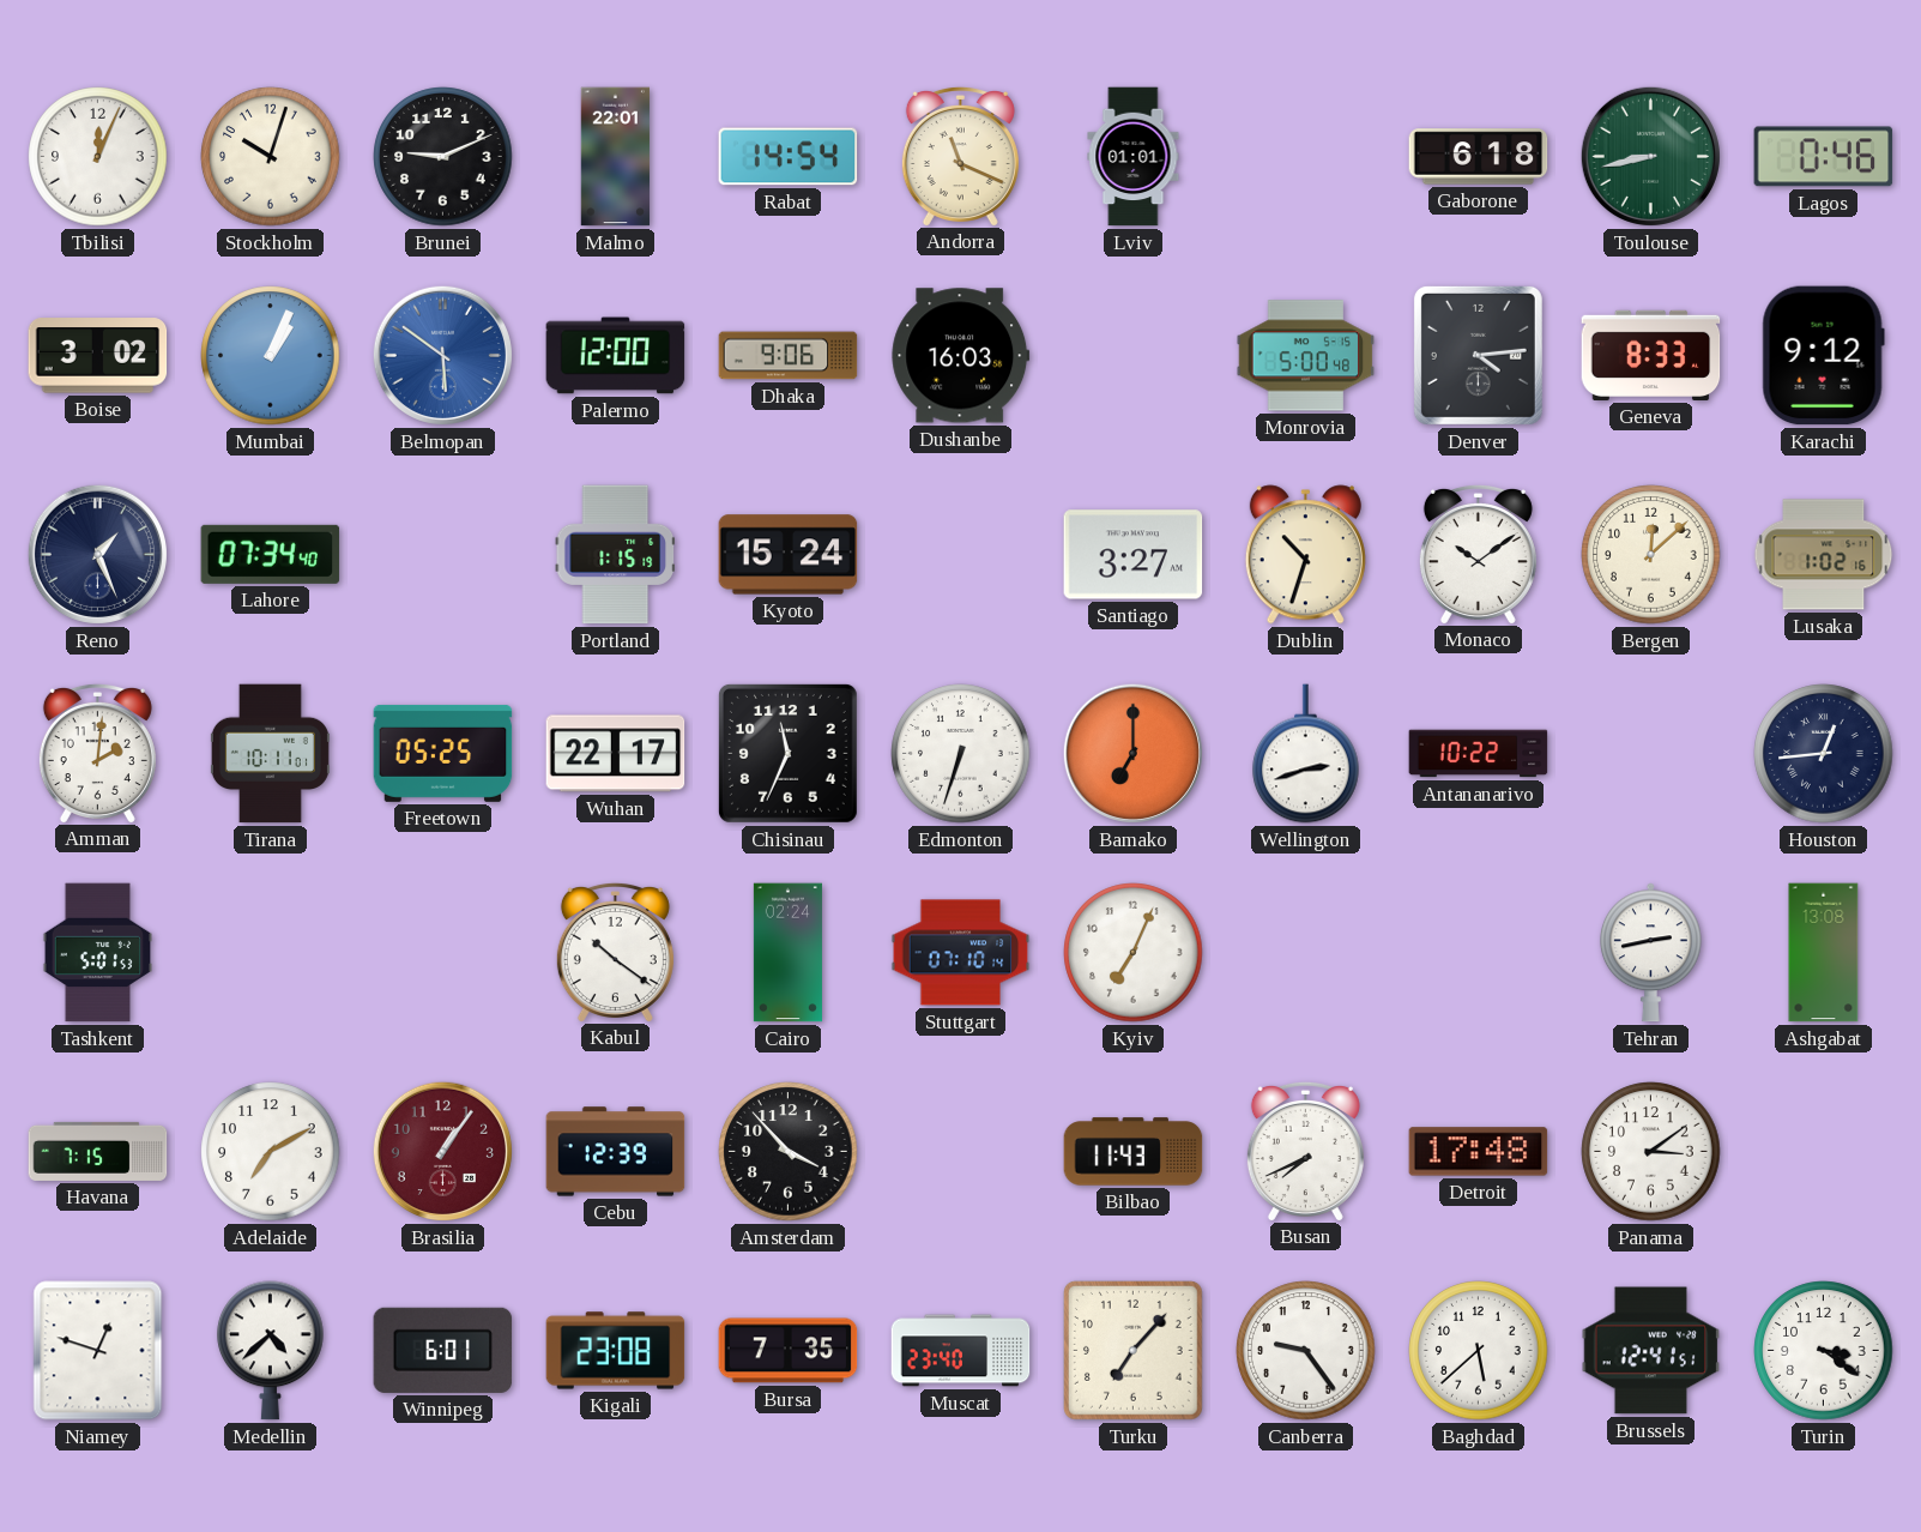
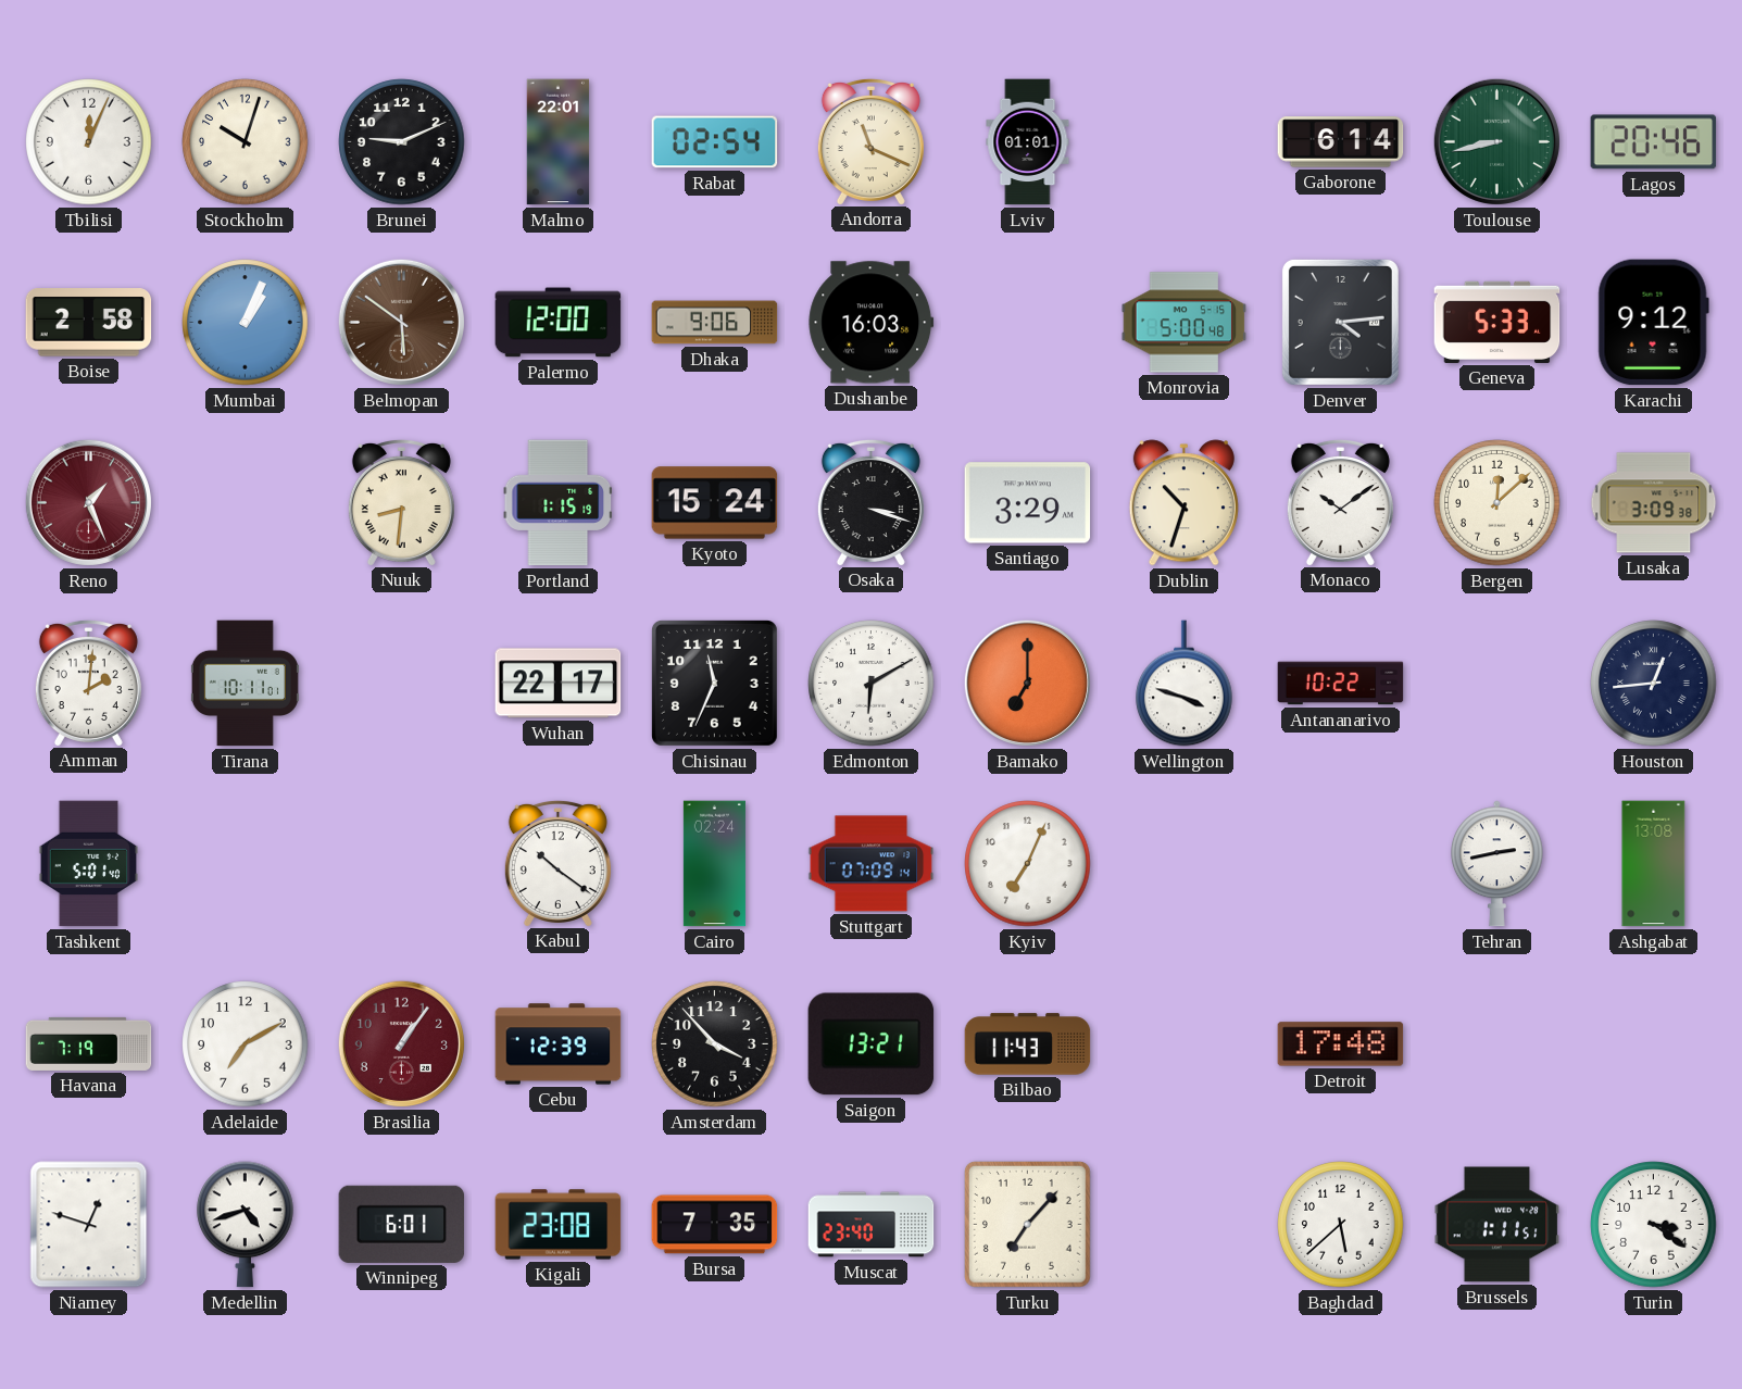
Rabat: 14:54 -> 02:54
Gaborone: 6:18 -> 6:14
Lagos: 0:46 -> 20:46
Boise: 3:02 -> 2:58
Belmopan dial: blue -> brown
Geneva: 8:33 -> 5:33
Reno dial: navy -> burgundy
Lahore: 07:34 -> none
Nuuk: none -> 8:31
Osaka: none -> 3:18
Santiago: 3:27 -> 3:29
Lusaka: 1:02 -> 3:09
Freetown: 05:25 -> none
Edmonton: 6:33 -> 6:10
Wellington: 2:42 -> 3:48
Tashkent: 5:01:53 -> 5:01:40
Stuttgart: 07:10 -> 07:09
Havana: 7:15 -> 7:19
Saigon: none -> 13:21
Busan: 7:41 -> none
Panama: 3:09 -> none
Medellin: 4:38 -> 4:42
Canberra: 9:24 -> none
Brussels: 12:41 -> 1:11
